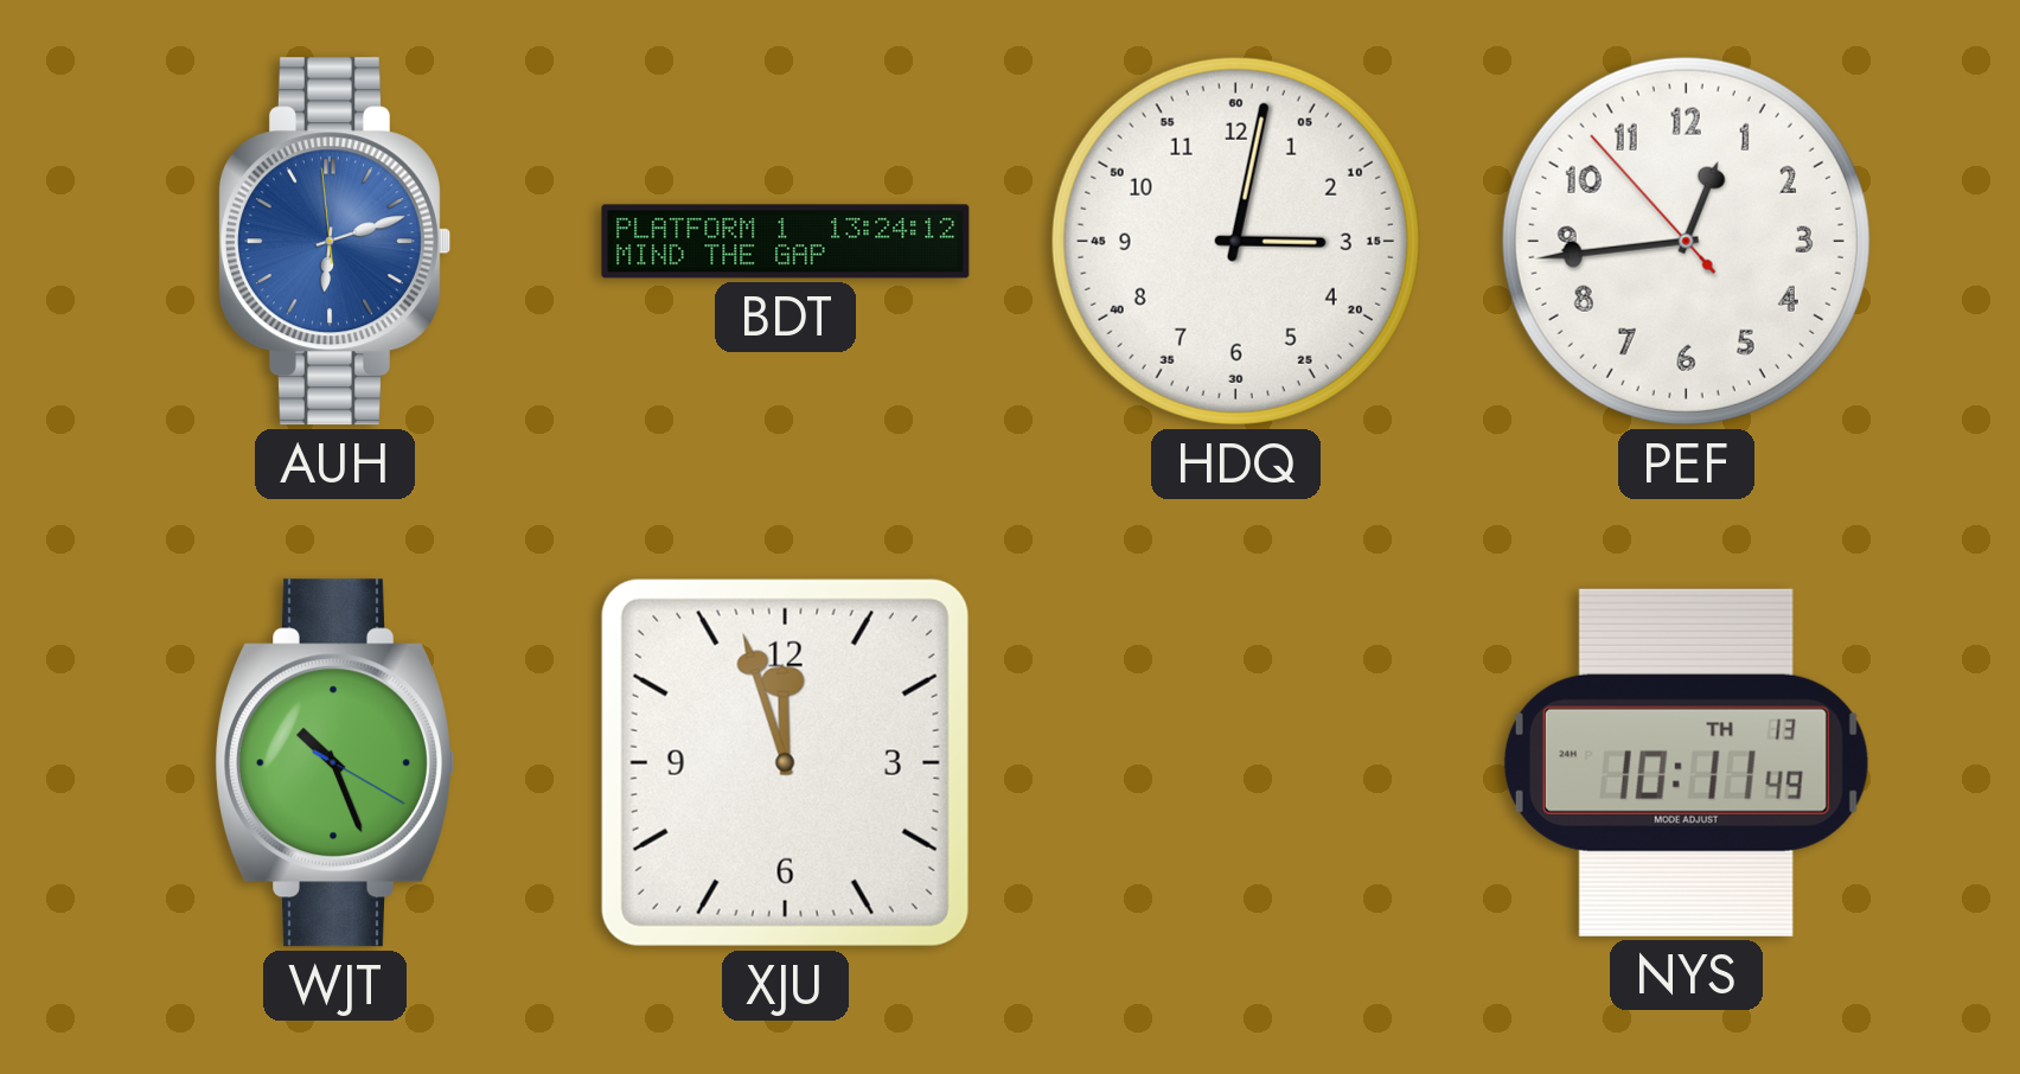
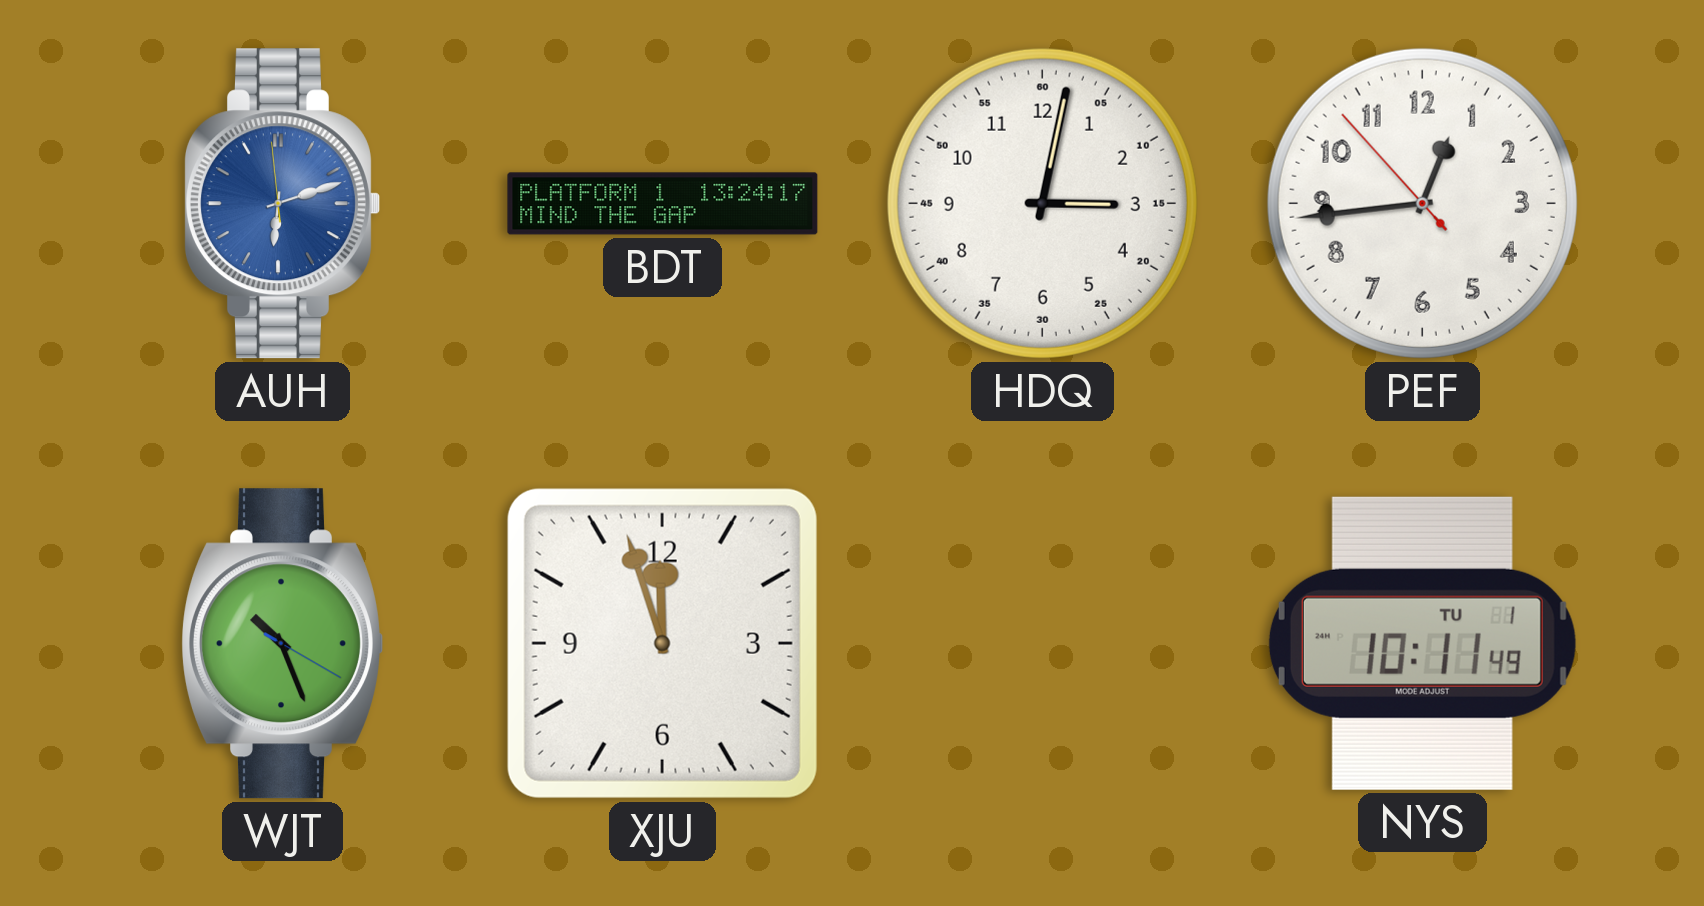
BDT: 13:24:12 -> 13:24:17
NYS date: TH 13 -> TU 1
